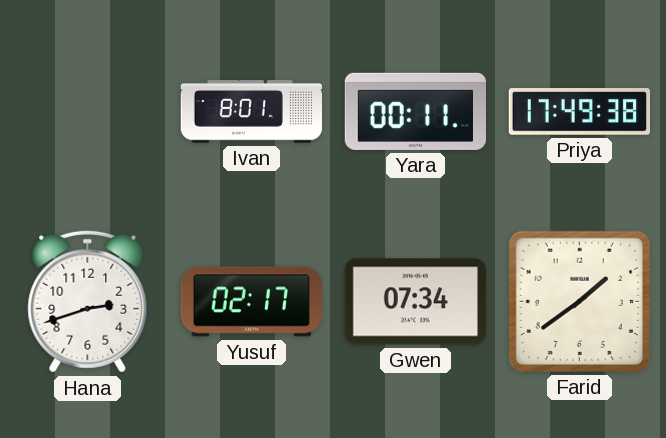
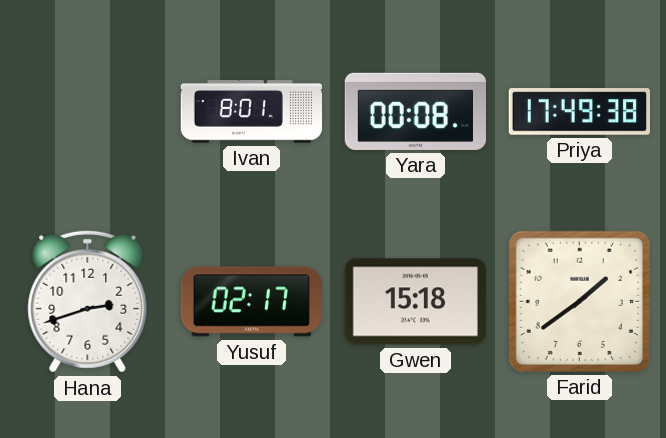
Yara: 00:11 -> 00:08
Gwen: 07:34 -> 15:18
